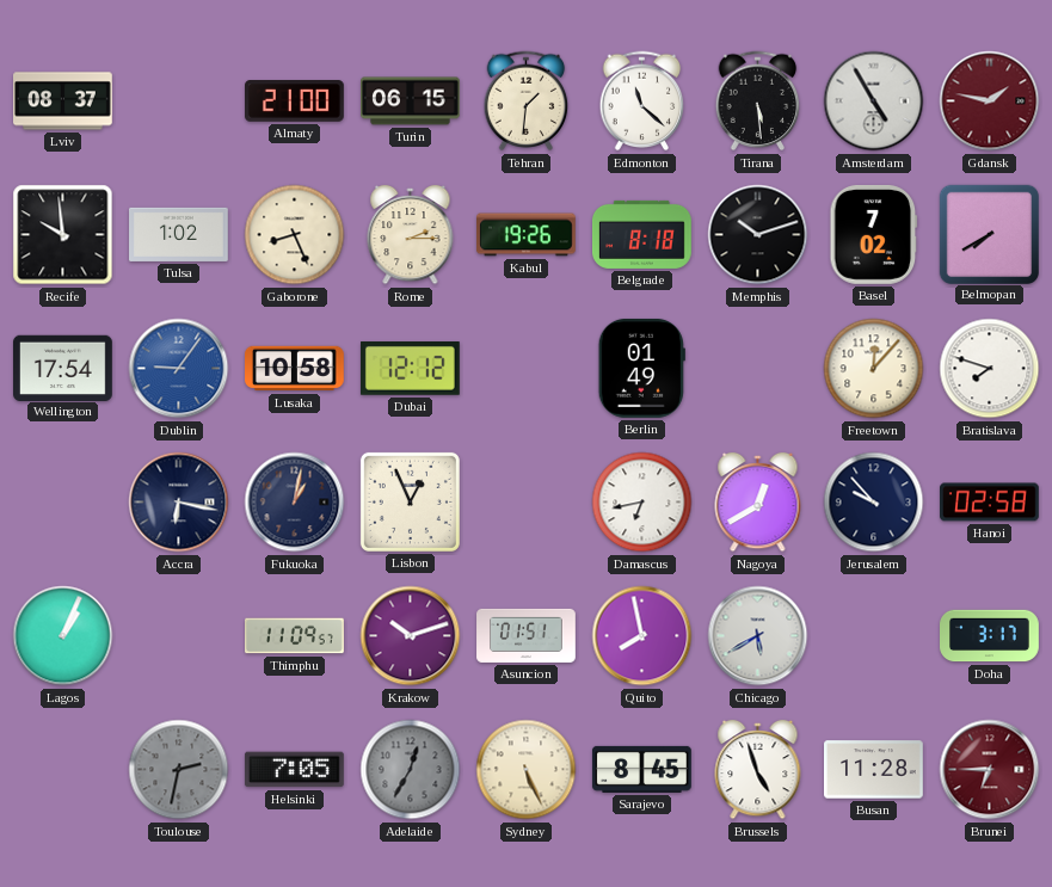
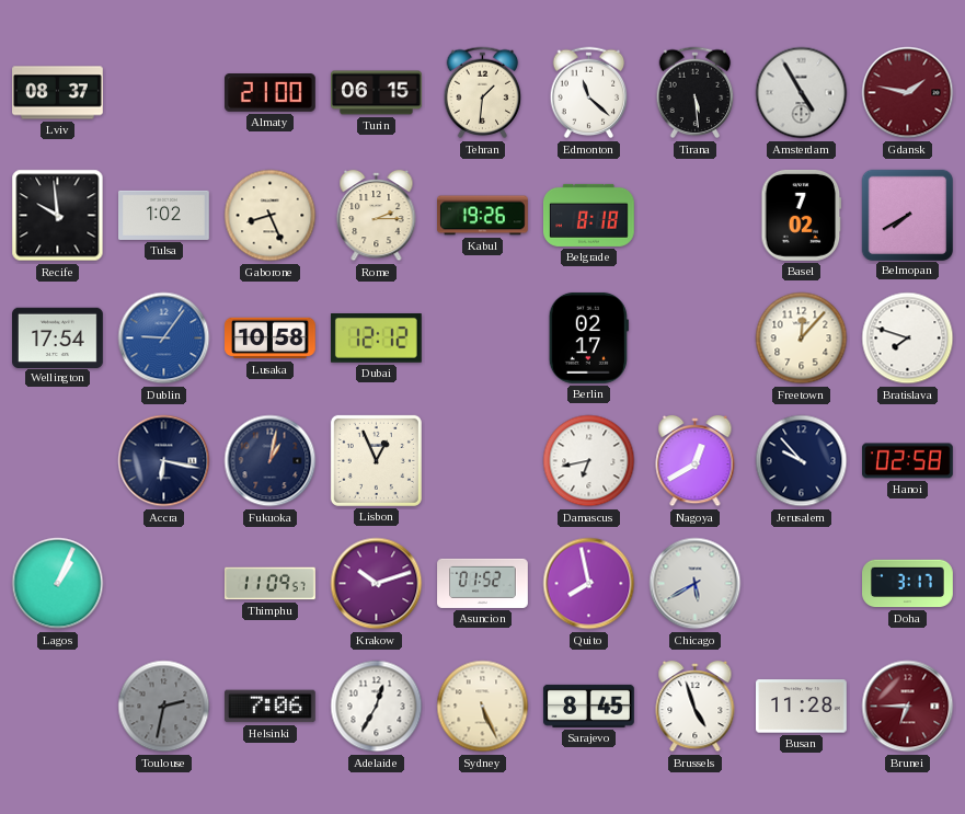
Memphis: 10:12 -> none
Berlin: 01:49 -> 02:17
Asuncion: 01:51 -> 01:52
Helsinki: 7:05 -> 7:06
Adelaide dial: grey -> white
